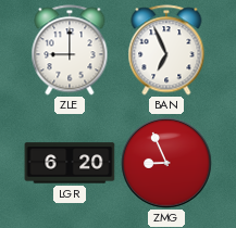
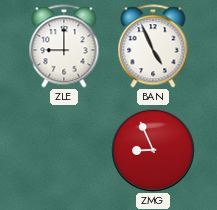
BAN: 6:56 -> 4:56
LGR: 6:20 -> none
